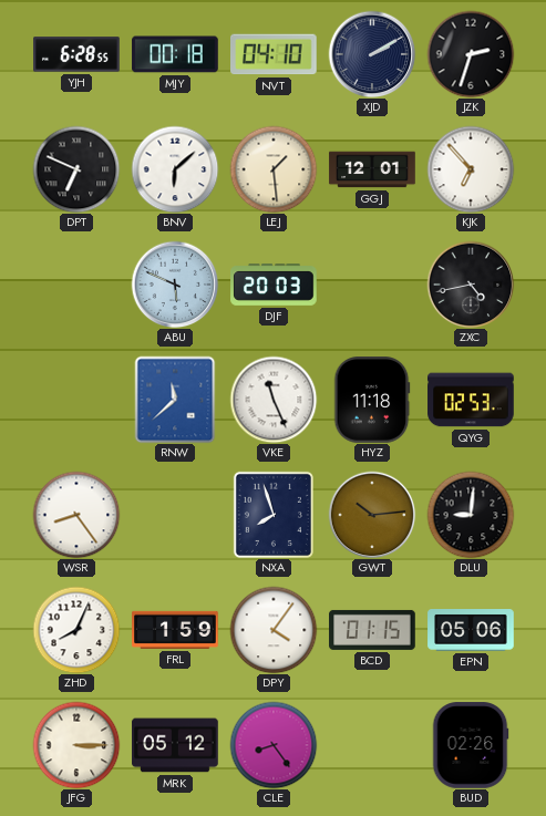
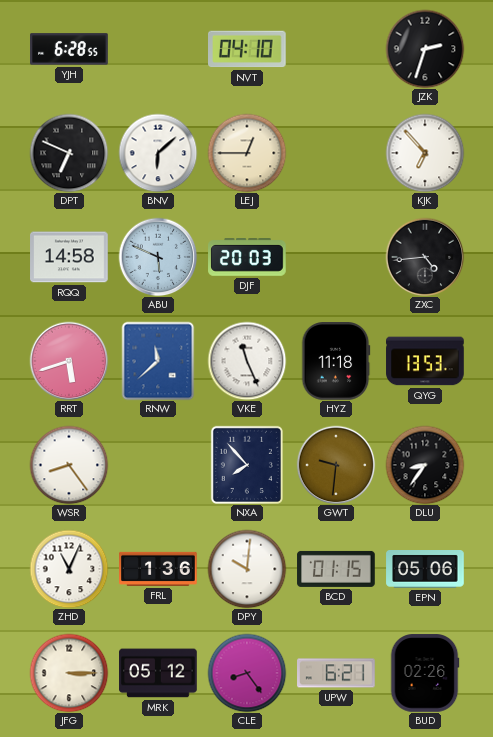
MJY: 00:18 -> none
XJD: 2:10 -> none
LEJ: 1:29 -> 12:45
GGJ: 12:01 -> none
RQQ: none -> 14:58
ZXC: 4:43 -> 4:44
RRT: none -> 5:42
QYG: 02:53 -> 13:53
NXA: 7:57 -> 7:53
GWT: 10:14 -> 9:31
DLU: 9:01 -> 8:36
ZHD: 8:04 -> 11:04
FRL: 1:59 -> 1:36
DPY: 4:06 -> 10:01
UPW: none -> 6:21
